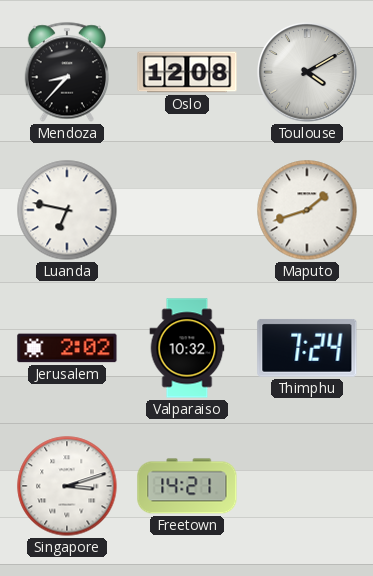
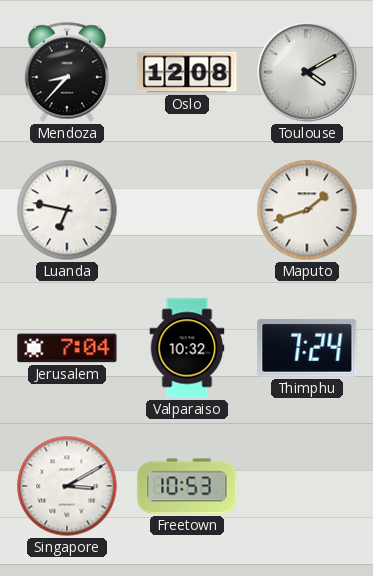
Jerusalem: 2:02 -> 7:04
Singapore: 3:12 -> 3:10
Freetown: 14:21 -> 10:53
